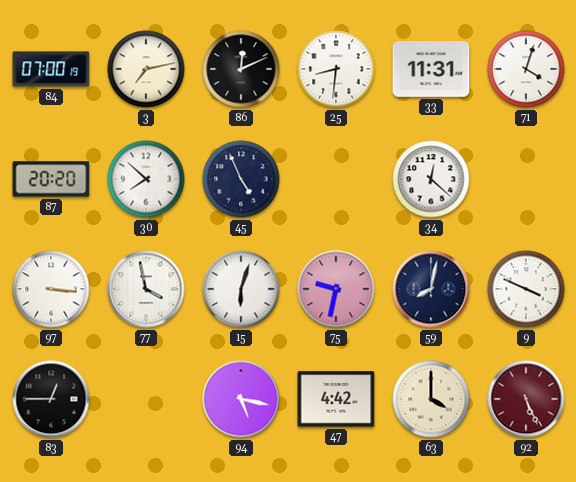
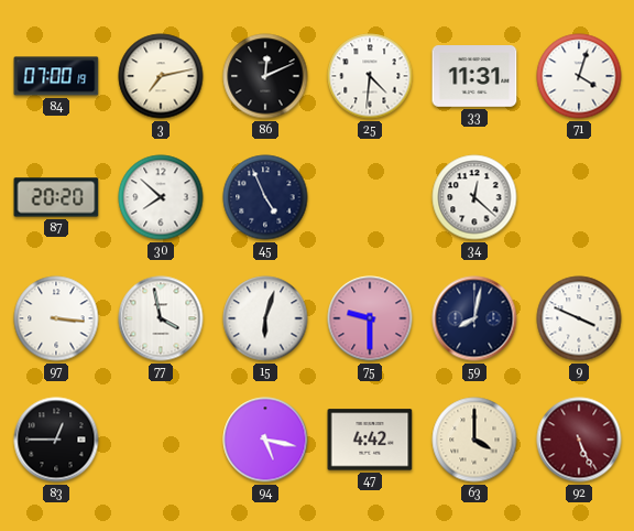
25: 8:31 -> 4:31
75: 9:32 -> 9:30
